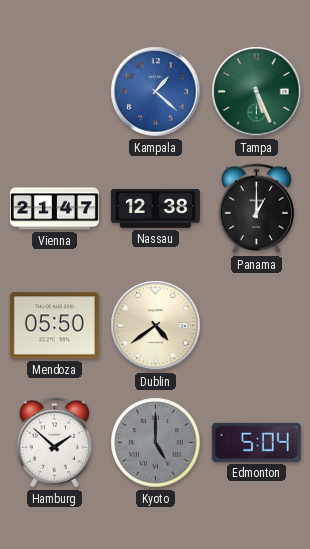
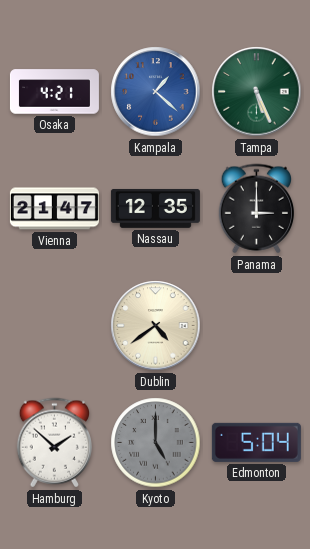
Osaka: none -> 4:21
Nassau: 12:38 -> 12:35
Panama: 1:00 -> 3:00
Mendoza: 05:50 -> none
